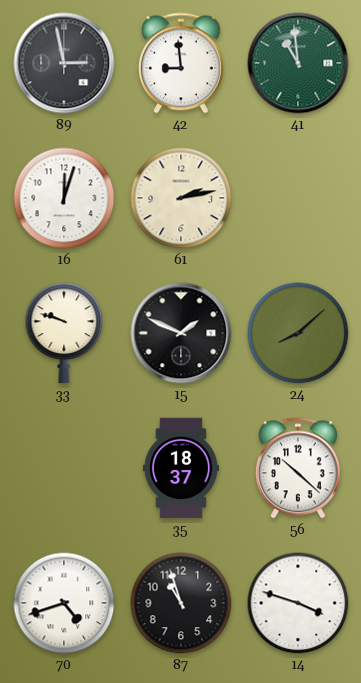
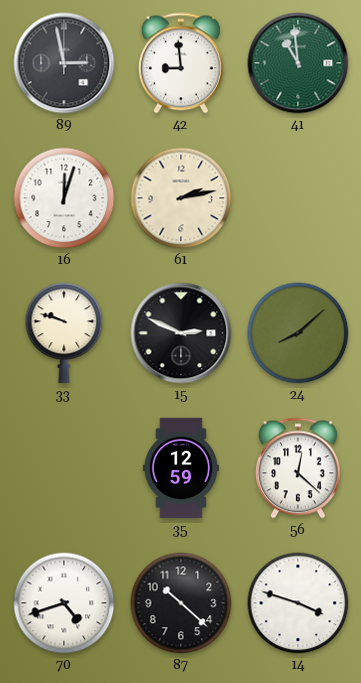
15: 1:49 -> 2:49
35: 18:37 -> 12:59
56: 10:22 -> 12:22
87: 10:57 -> 10:22
